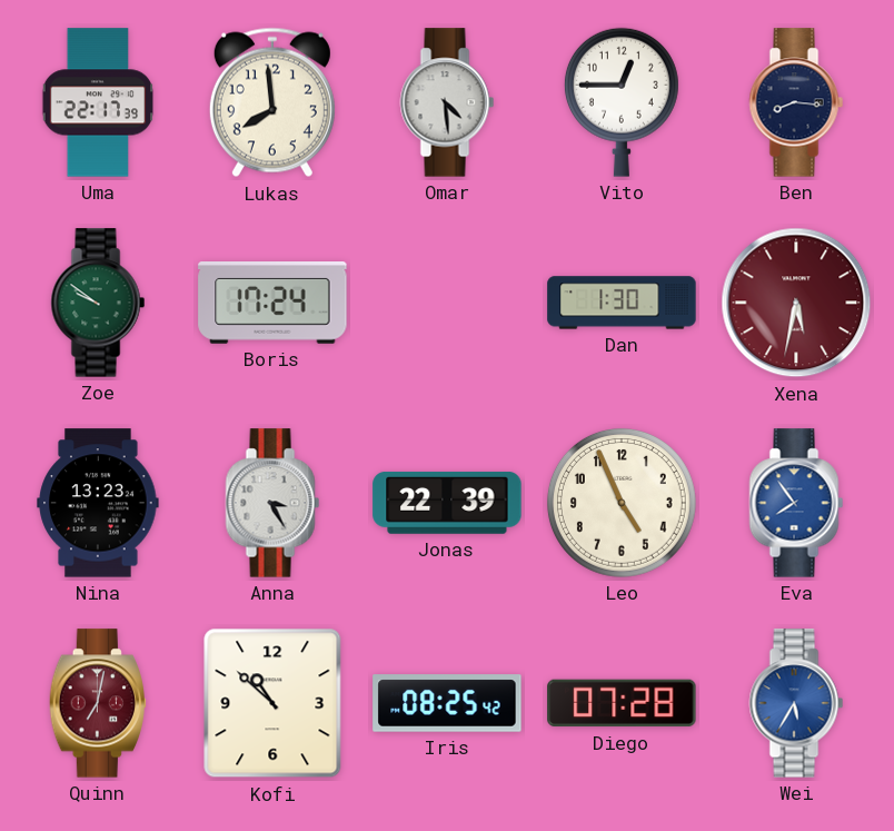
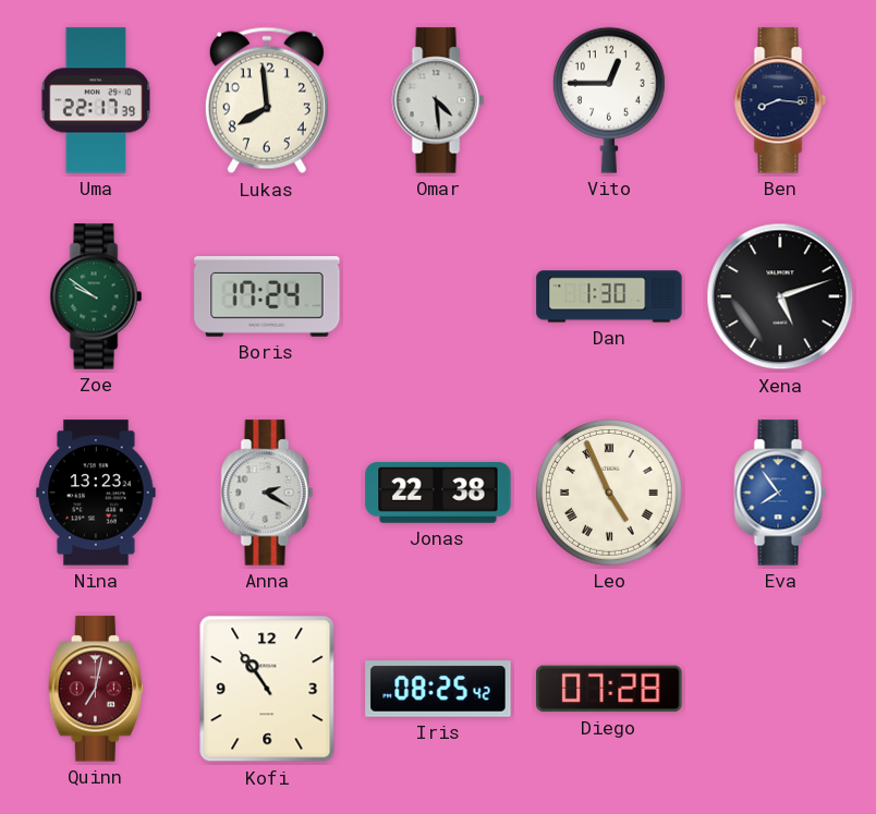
Xena: 5:32 -> 5:12
Xena dial: burgundy -> black
Anna: 3:25 -> 2:20
Jonas: 22:39 -> 22:38
Leo numerals: Arabic -> Roman
Kofi: 10:52 -> 10:54
Wei: 5:35 -> none
